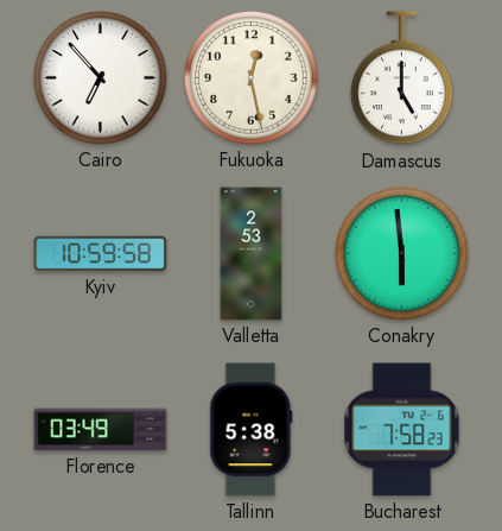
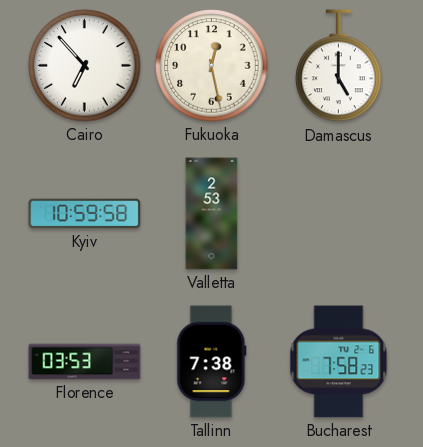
Conakry: 5:59 -> none
Florence: 03:49 -> 03:53
Tallinn: 5:38 -> 7:38
